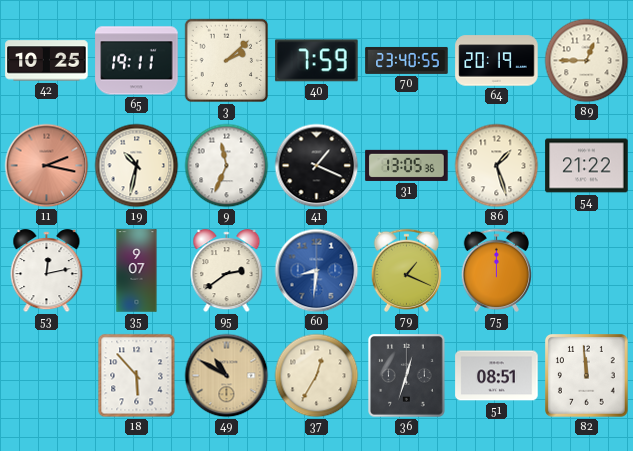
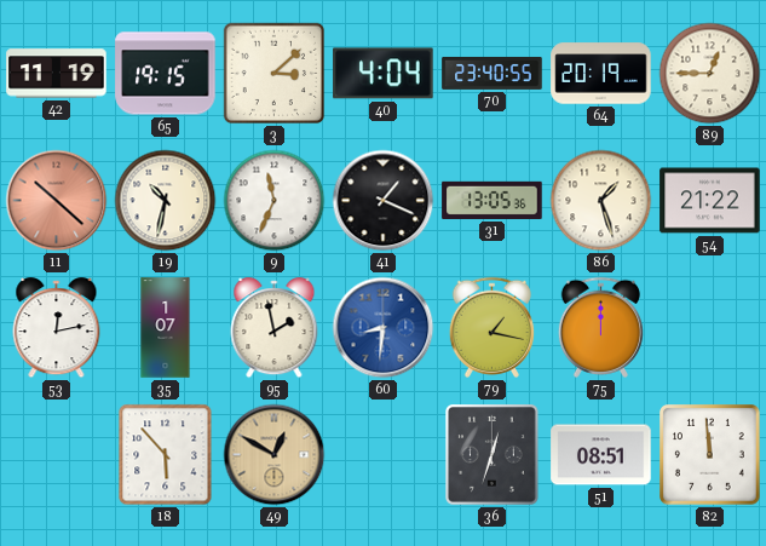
42: 10:25 -> 11:19
65: 19:11 -> 19:15
3: 2:08 -> 3:08
40: 7:59 -> 4:04
11: 2:17 -> 10:22
35: 9:07 -> 1:07
95: 2:39 -> 1:58
79: 1:19 -> 1:17
49: 10:50 -> 12:50
37: 12:35 -> none
